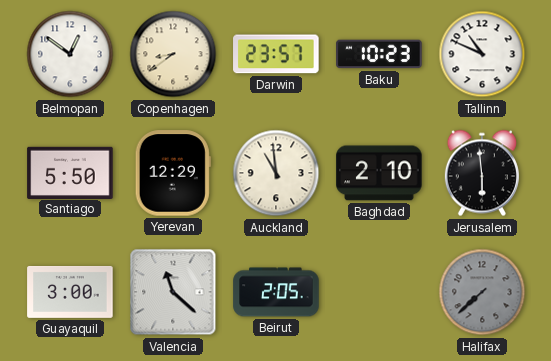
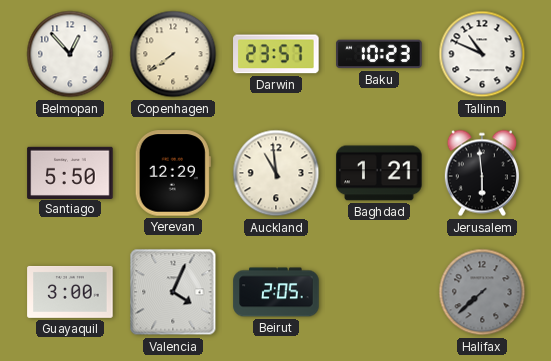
Belmopan: 12:51 -> 12:53
Copenhagen: 8:39 -> 7:39
Baghdad: 2:10 -> 1:21
Valencia: 11:22 -> 4:04
